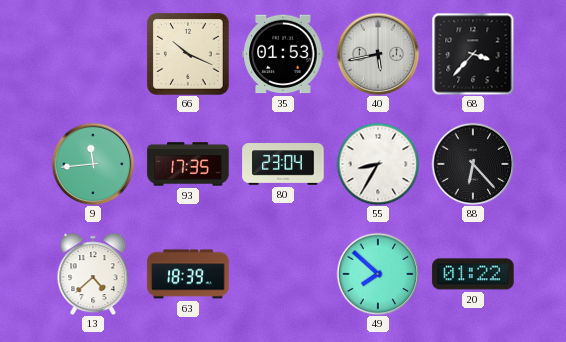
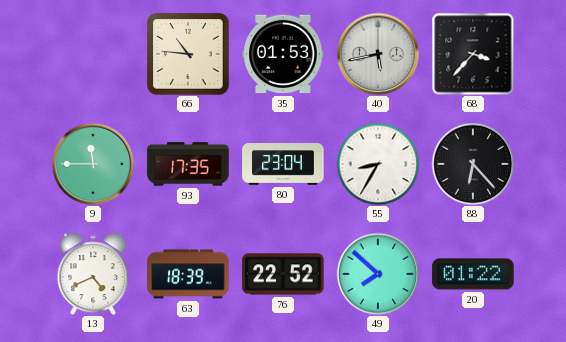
66: 10:19 -> 10:46
9: 11:44 -> 11:45
13: 4:38 -> 4:41
76: none -> 22:52
